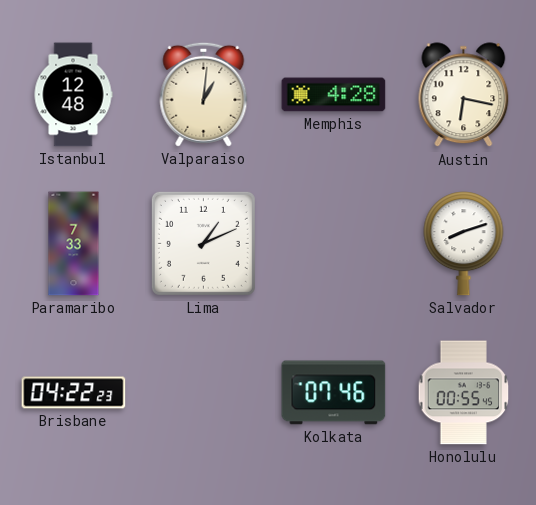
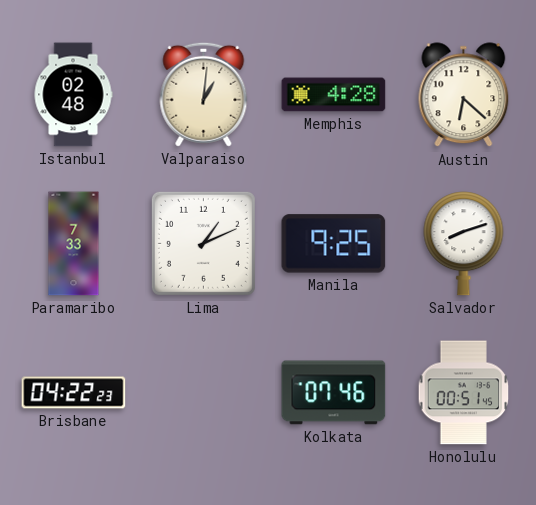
Istanbul: 12:48 -> 02:48
Austin: 6:17 -> 6:22
Manila: none -> 9:25
Honolulu: 00:55 -> 00:51
